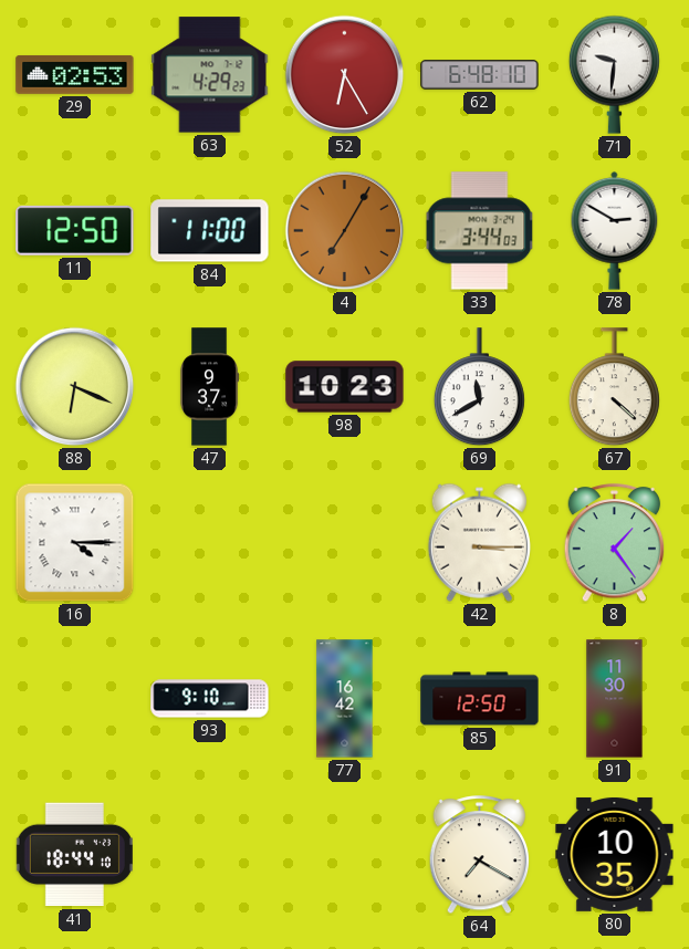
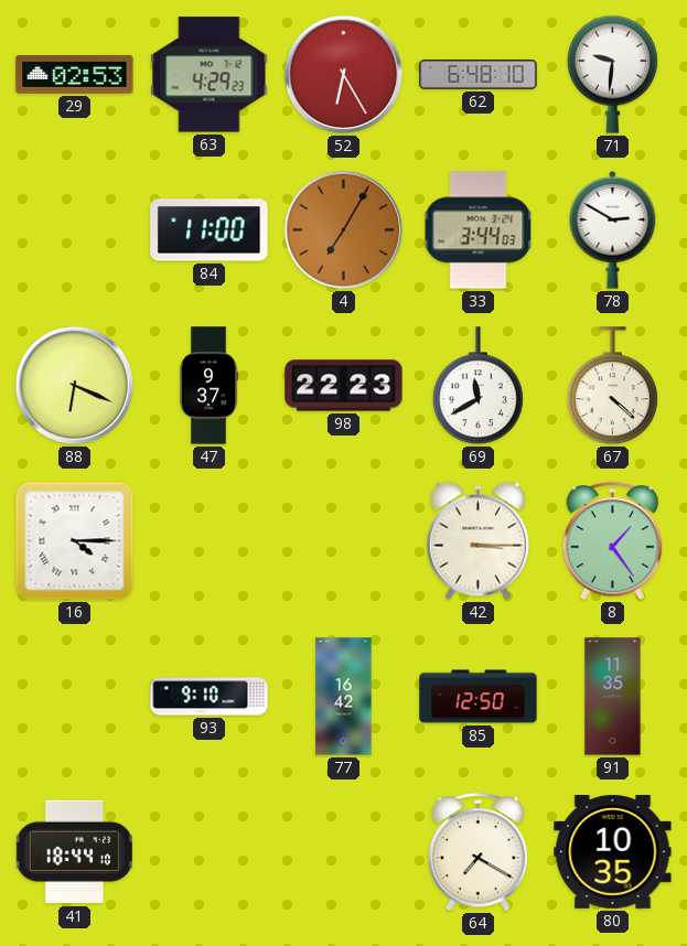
11: 12:50 -> none
98: 10:23 -> 22:23
91: 11:30 -> 11:35
